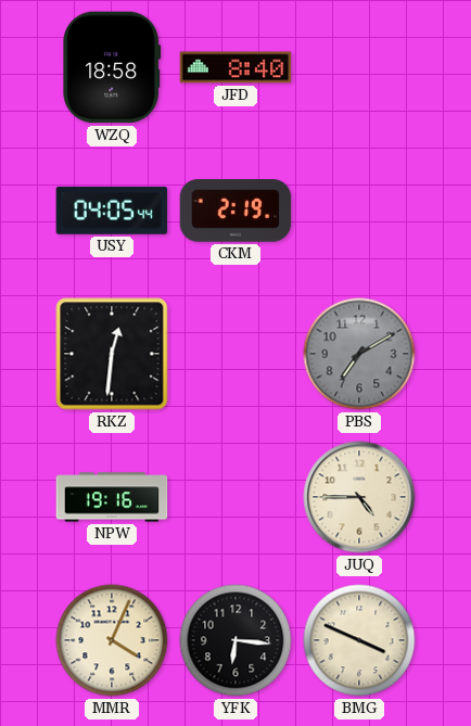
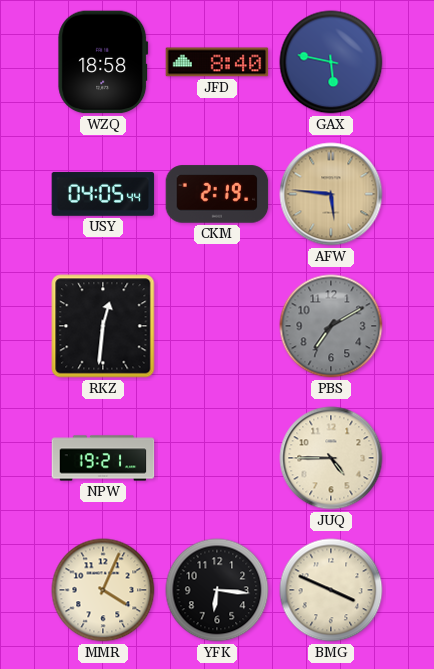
GAX: none -> 5:47
AFW: none -> 5:46
NPW: 19:16 -> 19:21
